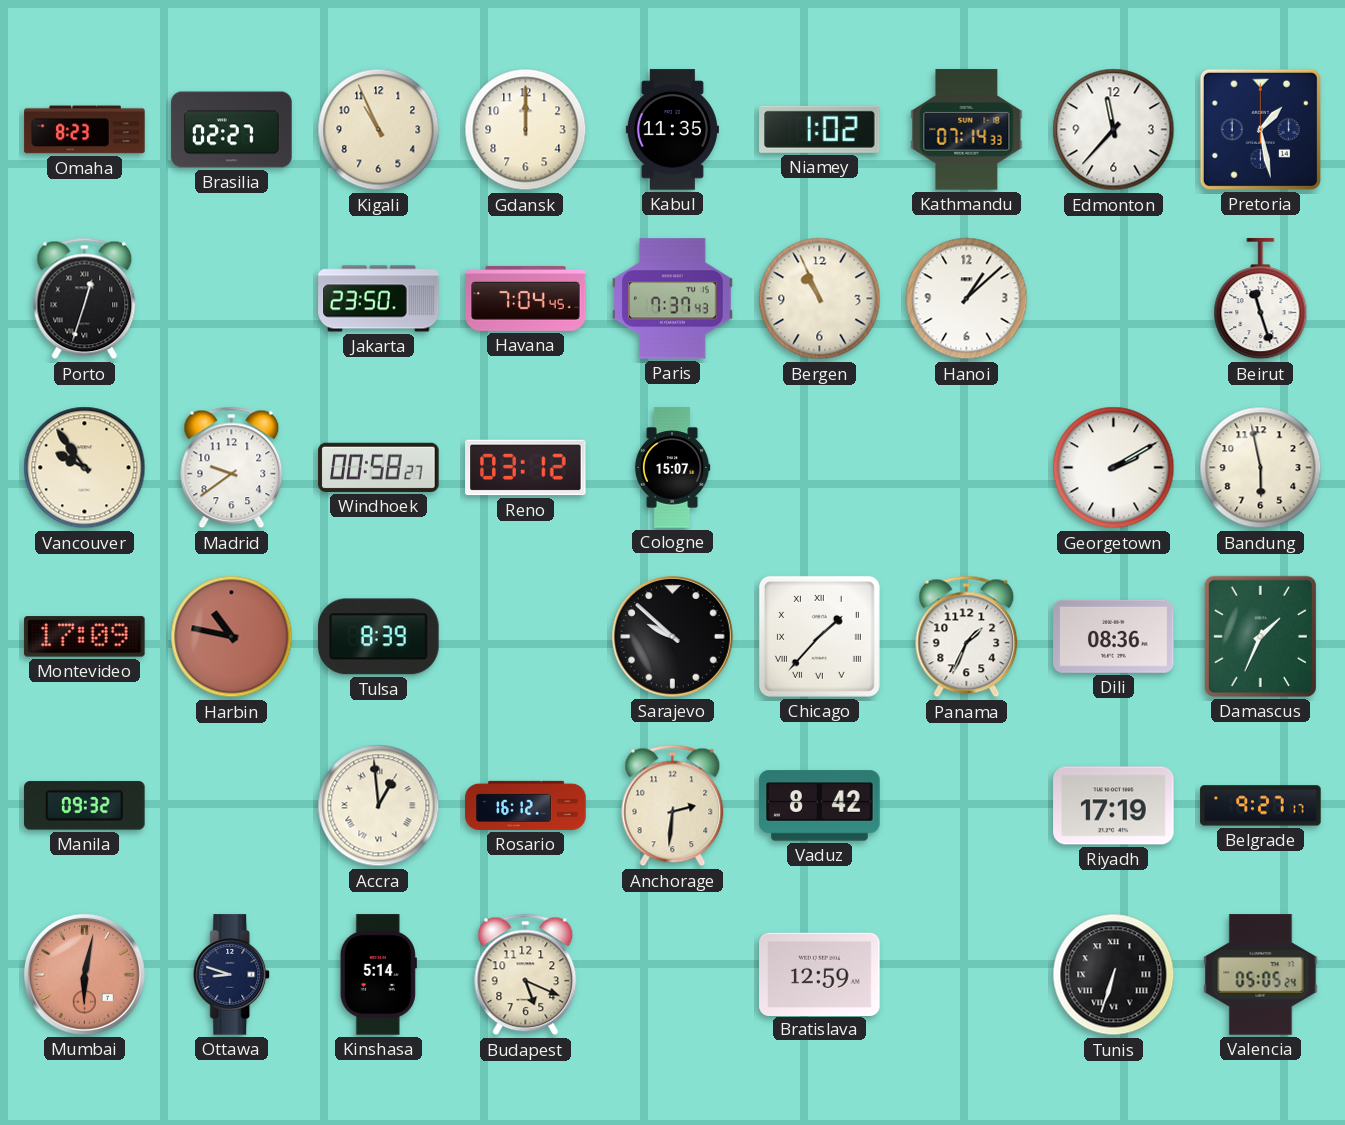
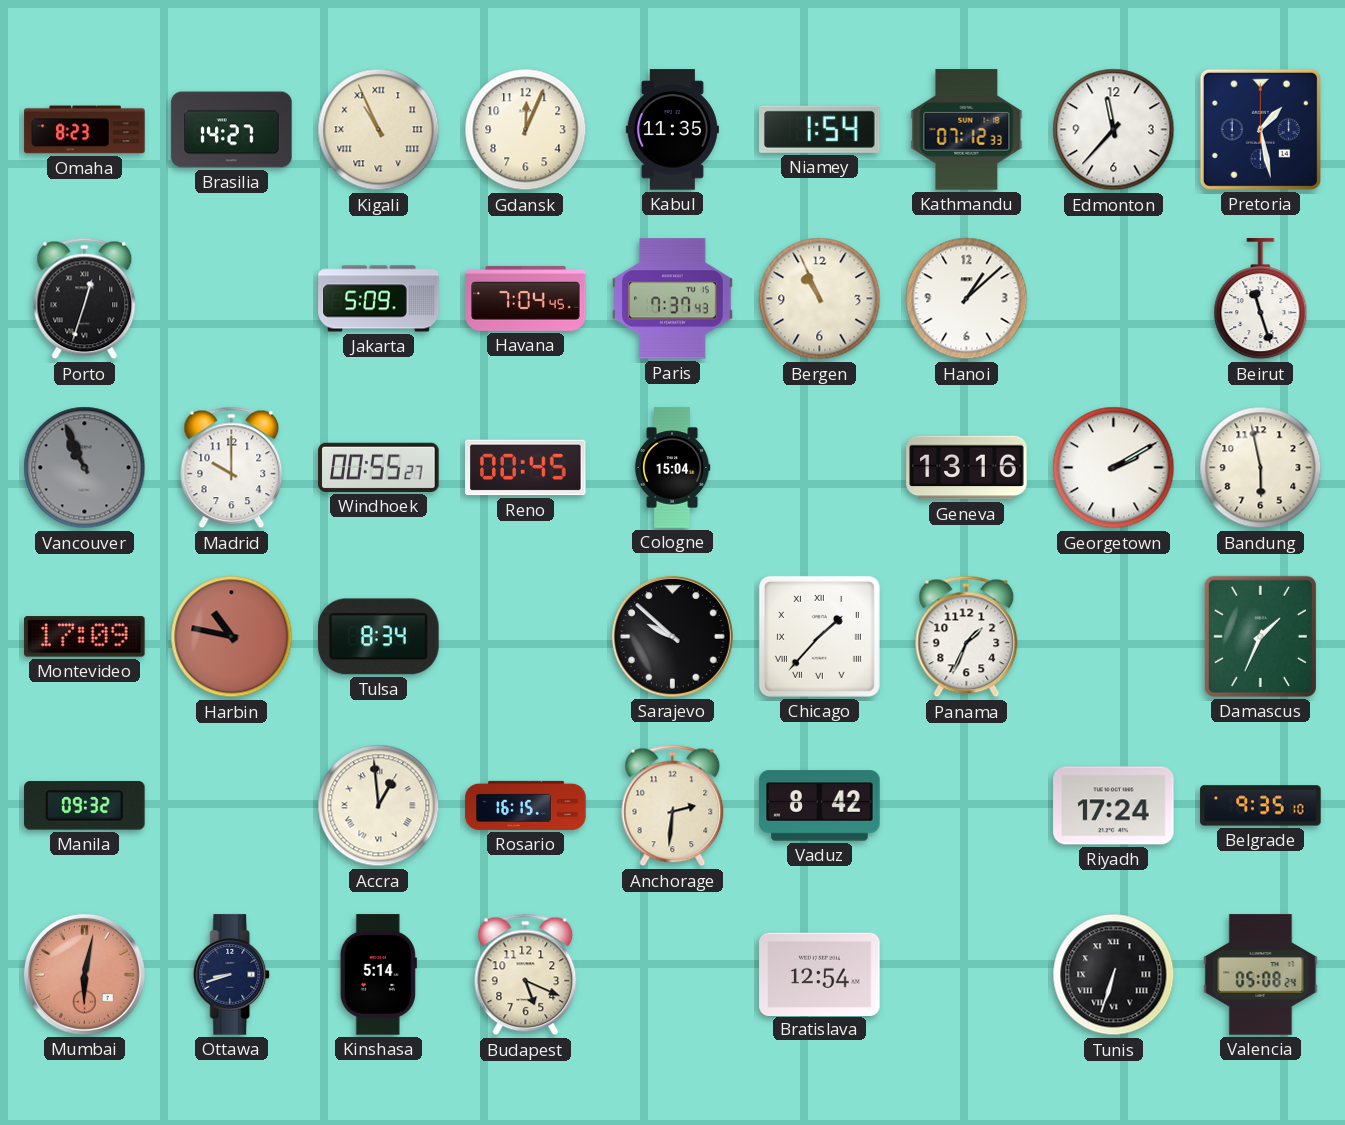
Brasilia: 02:27 -> 14:27
Kigali numerals: Arabic -> Roman
Gdansk: 12:00 -> 12:04
Niamey: 1:02 -> 1:54
Kathmandu: 07:14 -> 07:12
Jakarta: 23:50 -> 5:09
Vancouver: 9:54 -> 10:56
Vancouver dial: cream -> grey
Madrid: 9:39 -> 10:00
Windhoek: 00:58 -> 00:55
Reno: 03:12 -> 00:45
Cologne: 15:07 -> 15:04
Geneva: none -> 13:16
Tulsa: 8:39 -> 8:34
Dili: 08:36 -> none
Rosario: 16:12 -> 16:15
Riyadh: 17:19 -> 17:24
Belgrade: 9:27 -> 9:35
Ottawa: 8:48 -> 8:42
Bratislava: 12:59 -> 12:54
Valencia: 05:05 -> 05:08
